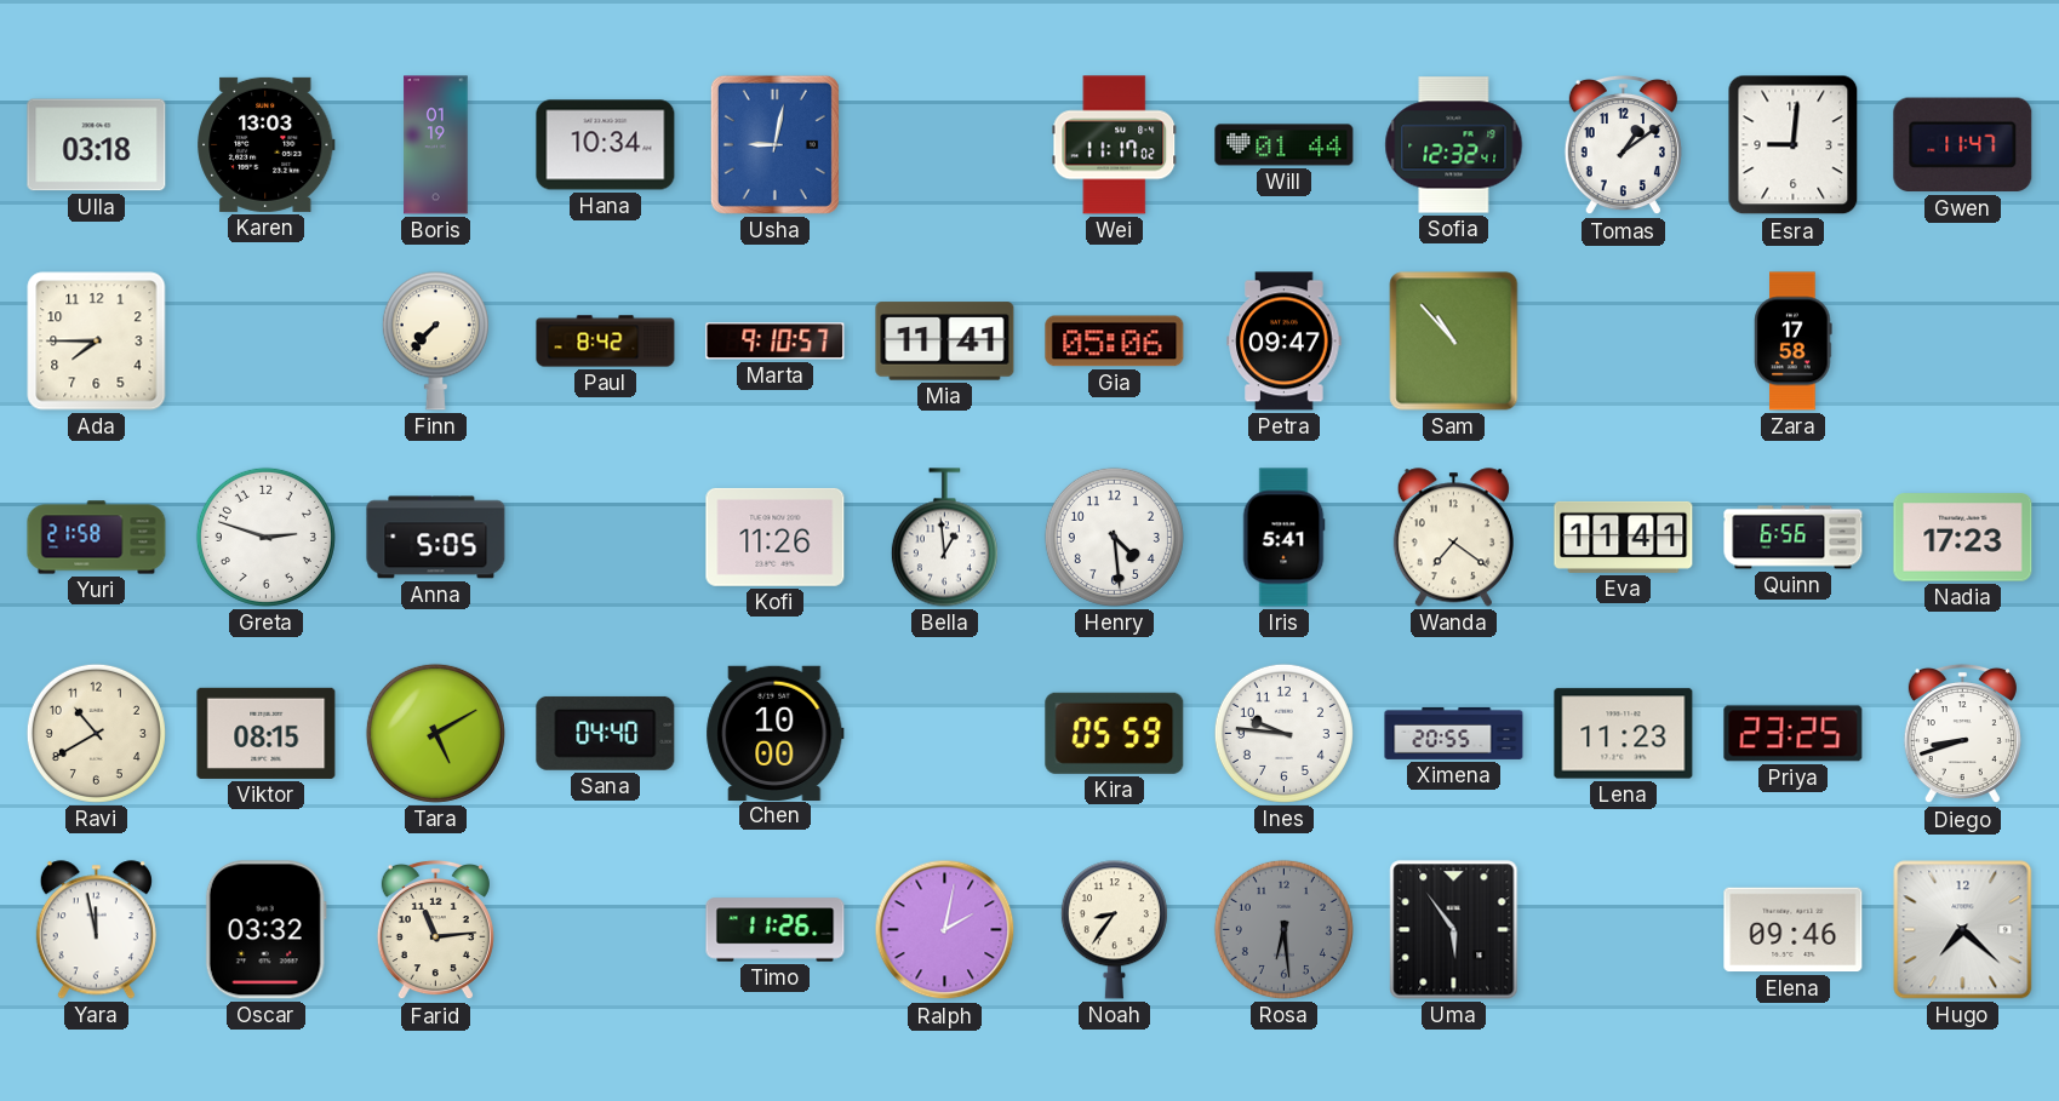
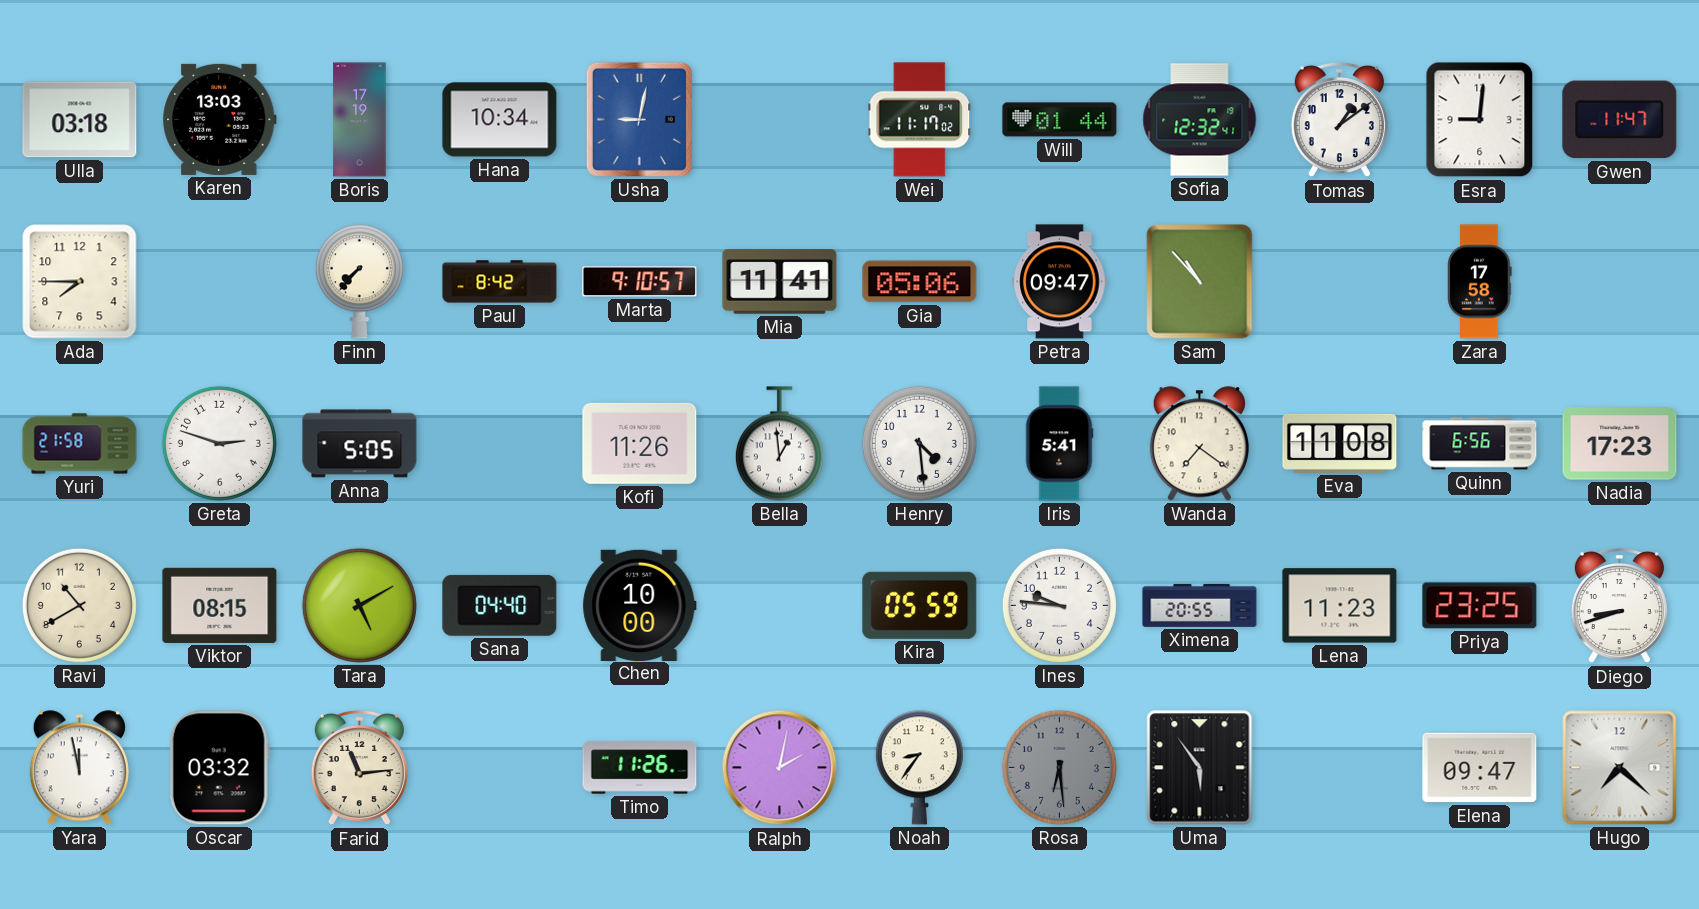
Boris: 01:19 -> 17:19
Eva: 11:41 -> 11:08
Elena: 09:46 -> 09:47
